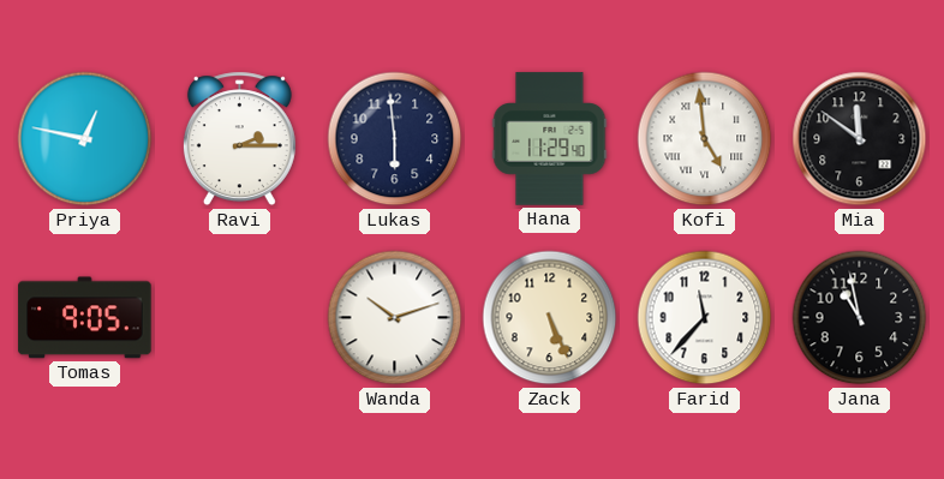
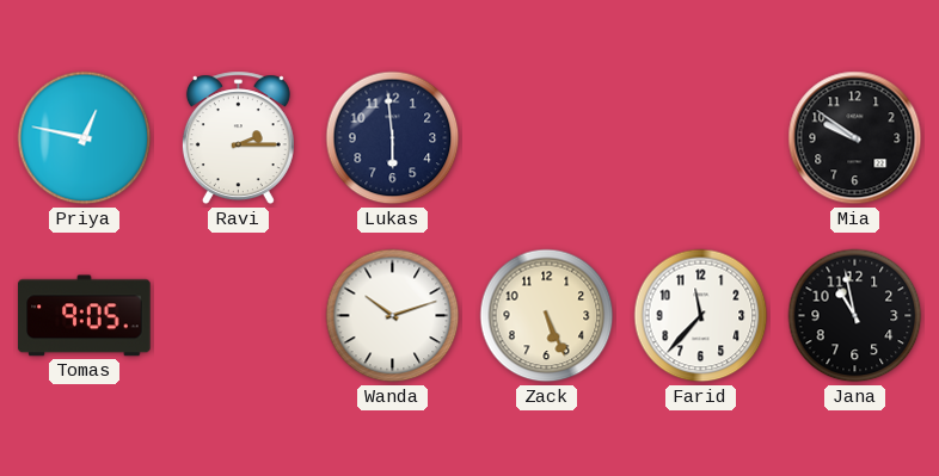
Hana: 11:29 -> none
Kofi: 4:59 -> none
Mia: 11:51 -> 9:51
